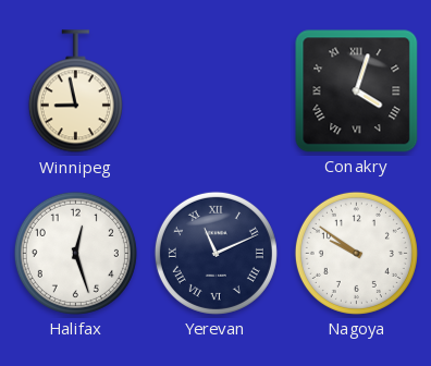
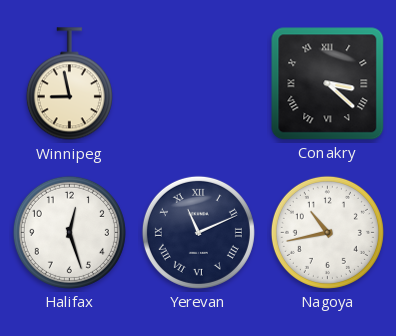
Conakry: 4:03 -> 3:22
Nagoya: 9:51 -> 10:43
